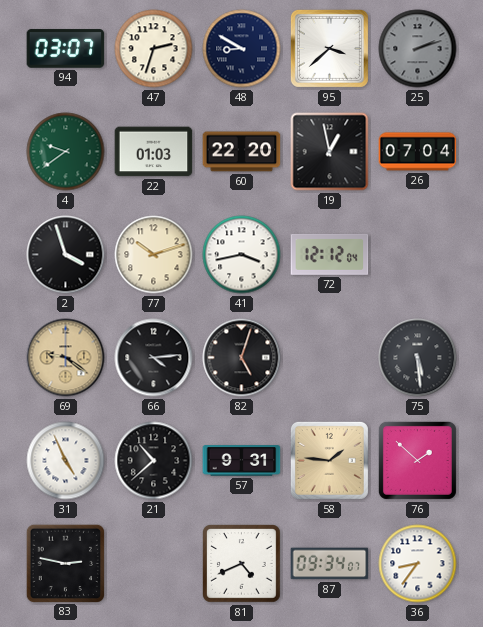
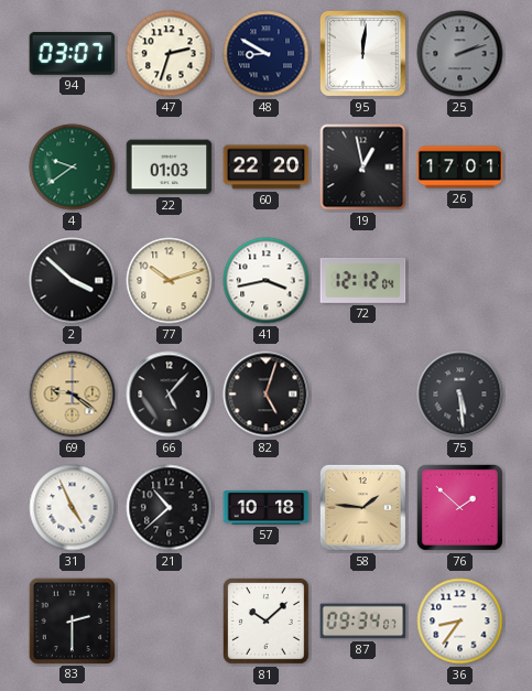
95: 3:38 -> 12:01
26: 07:04 -> 17:01
2: 3:57 -> 3:52
66: 4:14 -> 5:07
57: 9:31 -> 10:18
83: 2:47 -> 2:30
81: 4:41 -> 10:08
